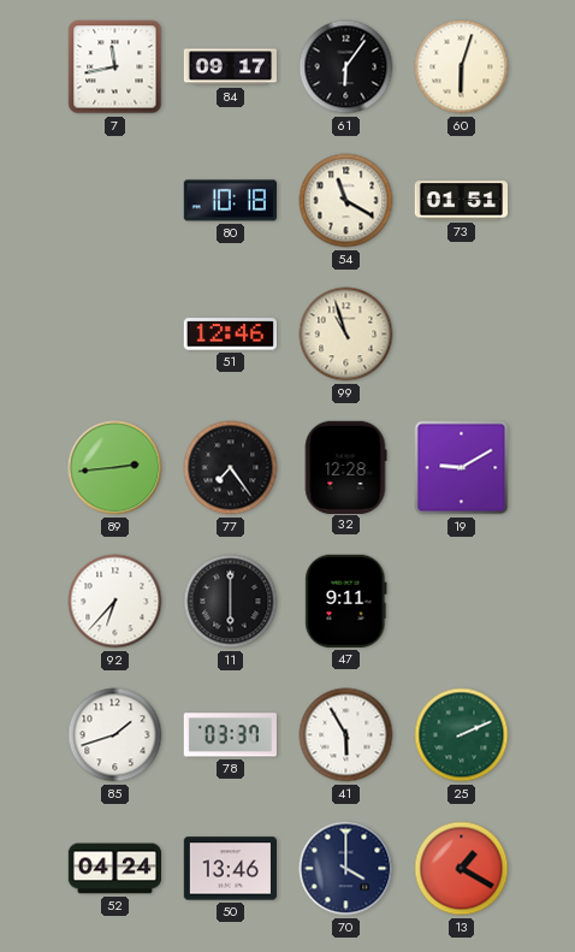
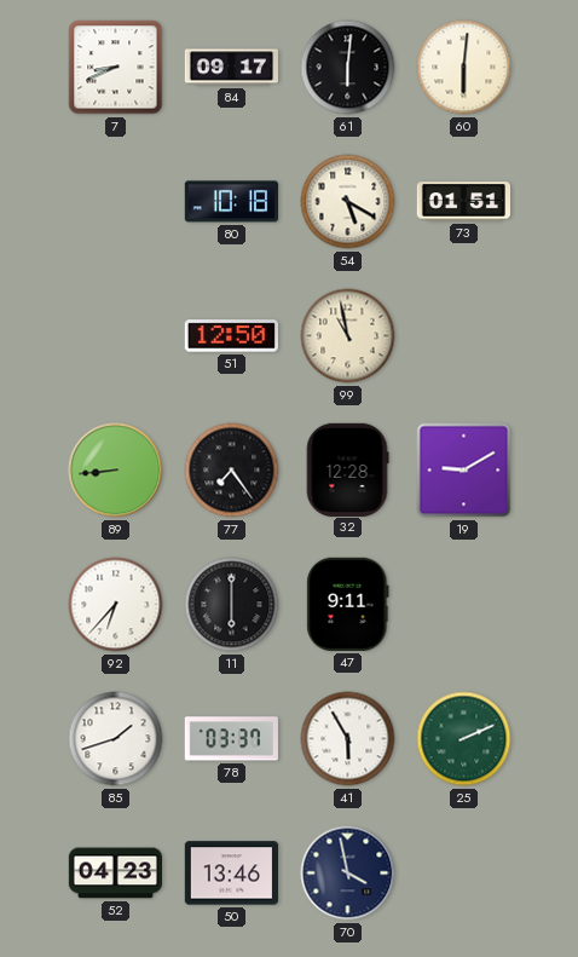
7: 11:43 -> 8:41
61: 6:06 -> 6:01
60: 6:03 -> 6:01
54: 11:20 -> 5:20
51: 12:46 -> 12:50
99: 10:57 -> 10:58
89: 2:44 -> 8:44
52: 04:24 -> 04:23
70: 4:00 -> 3:58
13: 1:20 -> none
